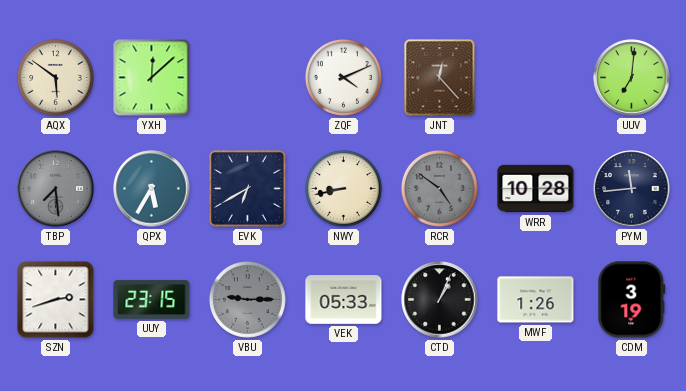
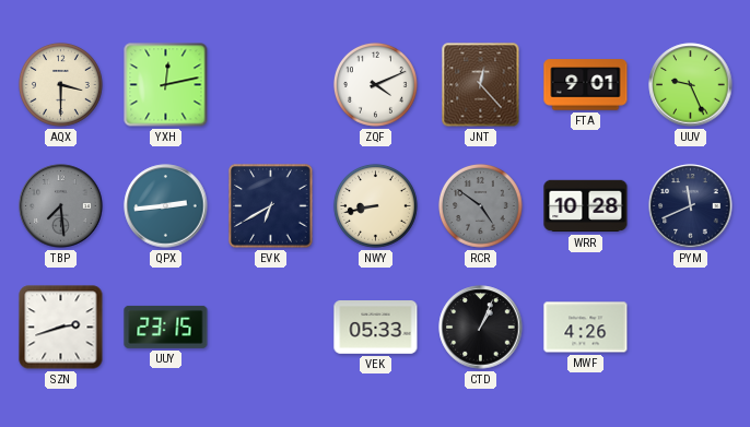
AQX: 5:51 -> 3:30
YXH: 12:08 -> 12:13
FTA: none -> 9:01
UUV: 7:01 -> 9:26
QPX: 5:35 -> 2:44
PYM: 11:44 -> 11:41
VBU: 9:15 -> none
MWF: 1:26 -> 4:26
CDM: 3:19 -> none
